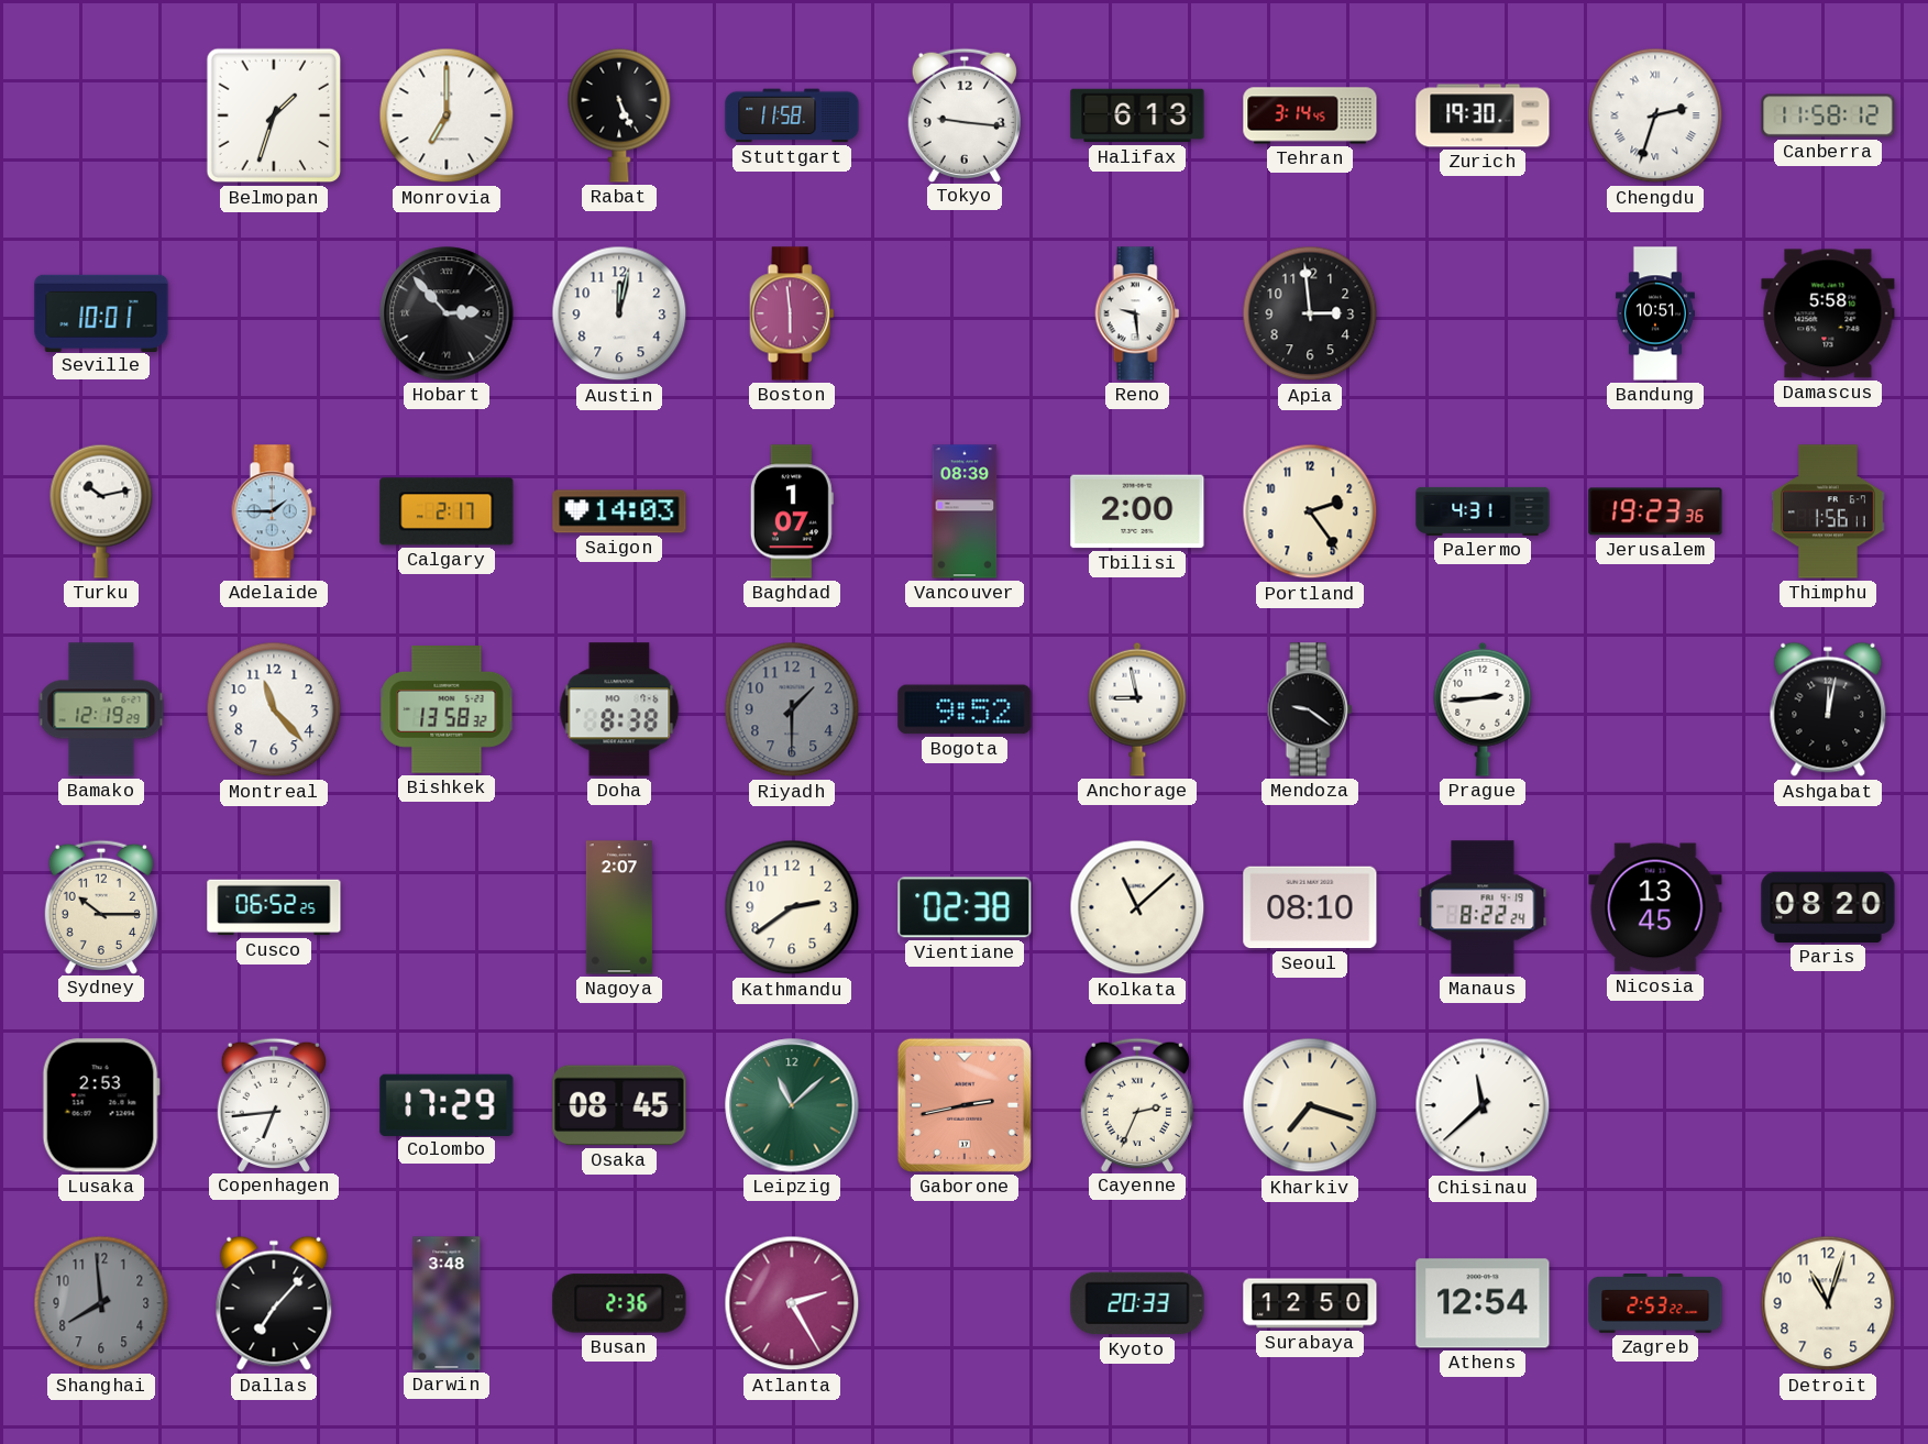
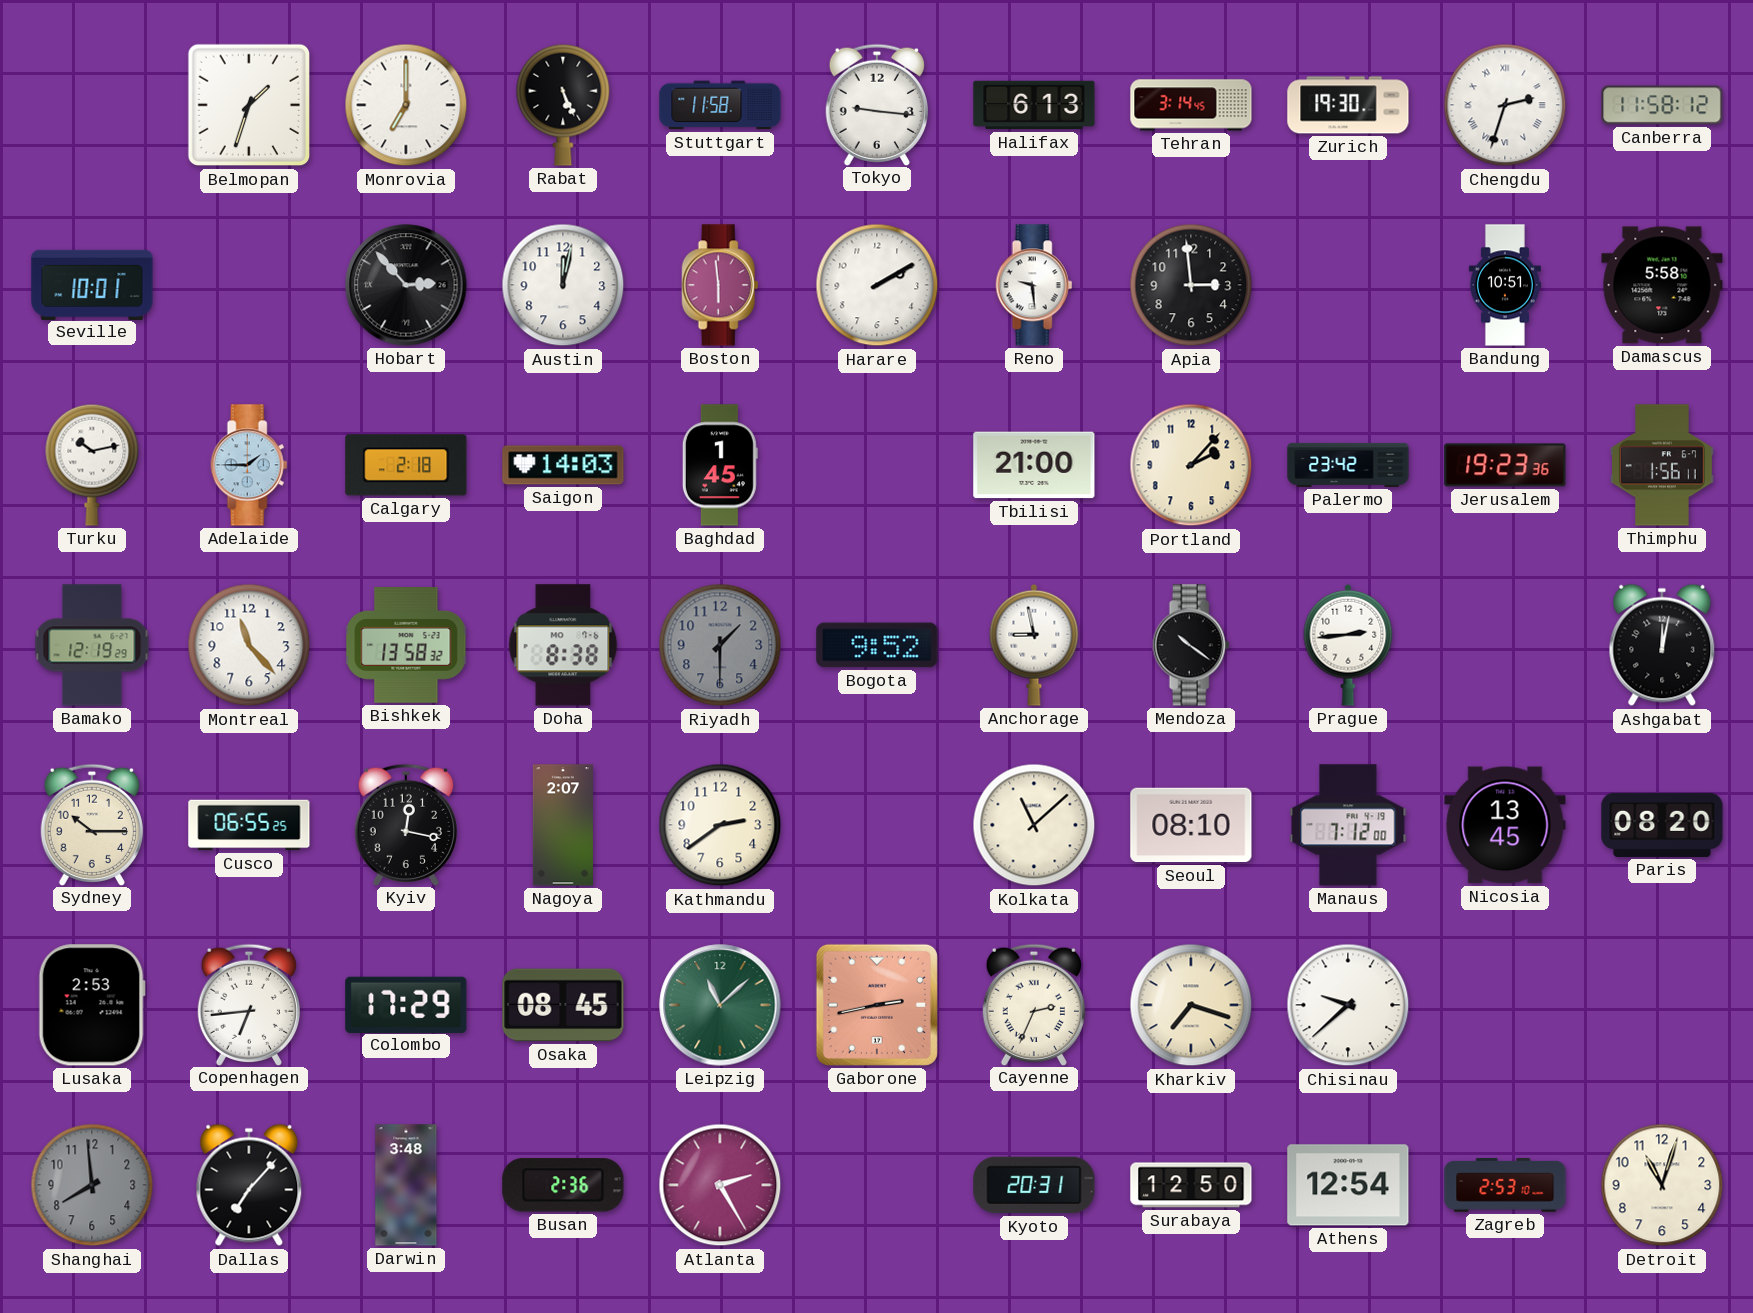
Harare: none -> 2:10
Calgary: 2:17 -> 2:18
Baghdad: 1:07 -> 1:45
Vancouver: 08:39 -> none
Tbilisi: 2:00 -> 21:00
Portland: 2:24 -> 2:07
Palermo: 4:31 -> 23:42
Mendoza: 9:21 -> 10:21
Cusco: 06:52 -> 06:55
Kyiv: none -> 12:17
Vientiane: 02:38 -> none
Manaus: 8:22 -> 7:12
Chisinau: 11:38 -> 9:38
Kyoto: 20:33 -> 20:31
Zagreb: 2:53:22 -> 2:53:10
